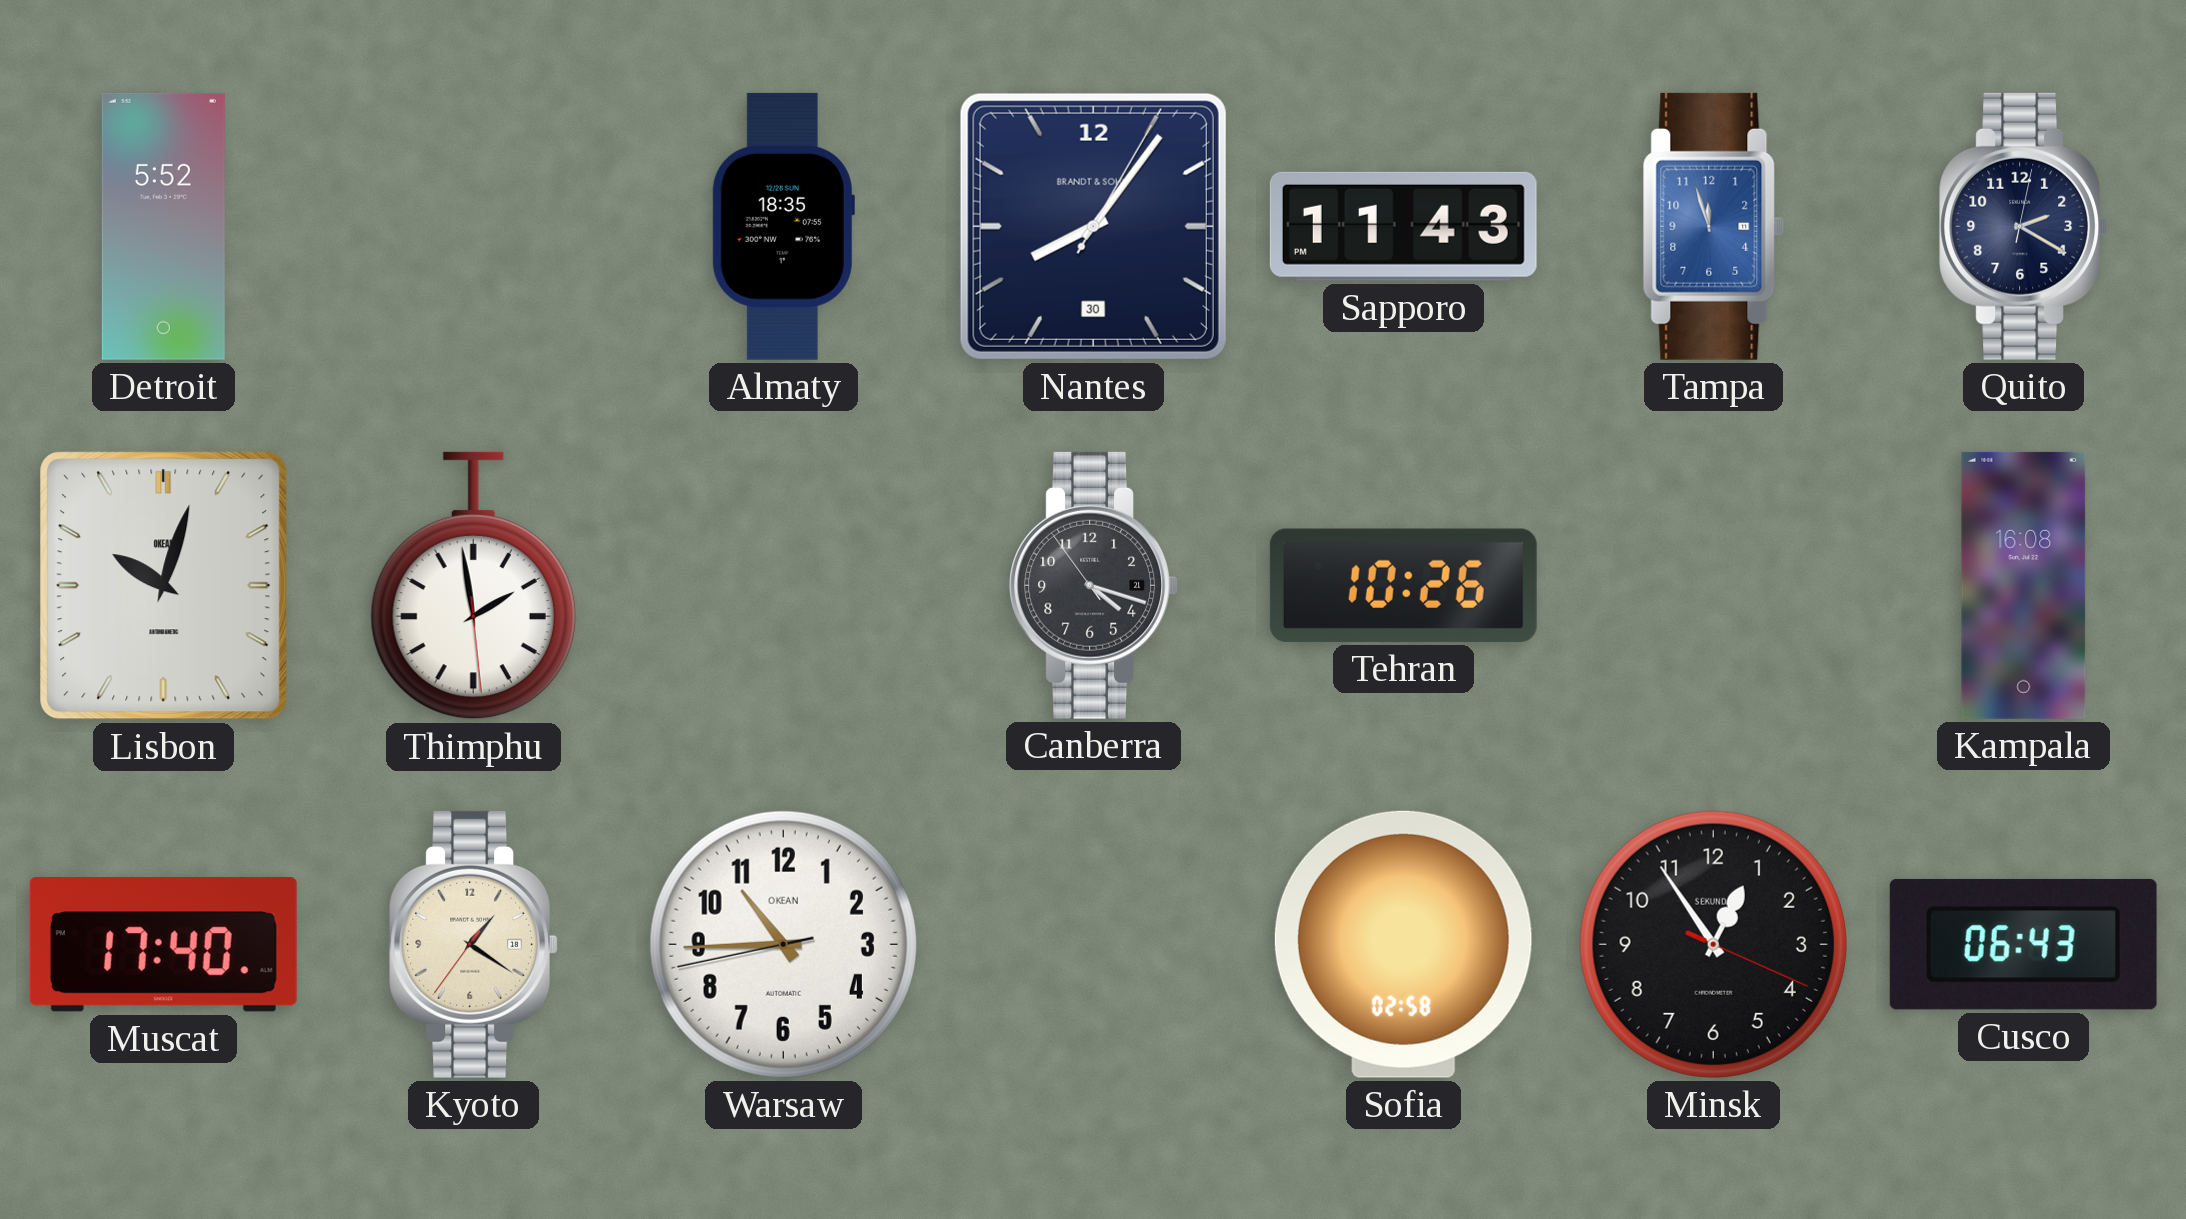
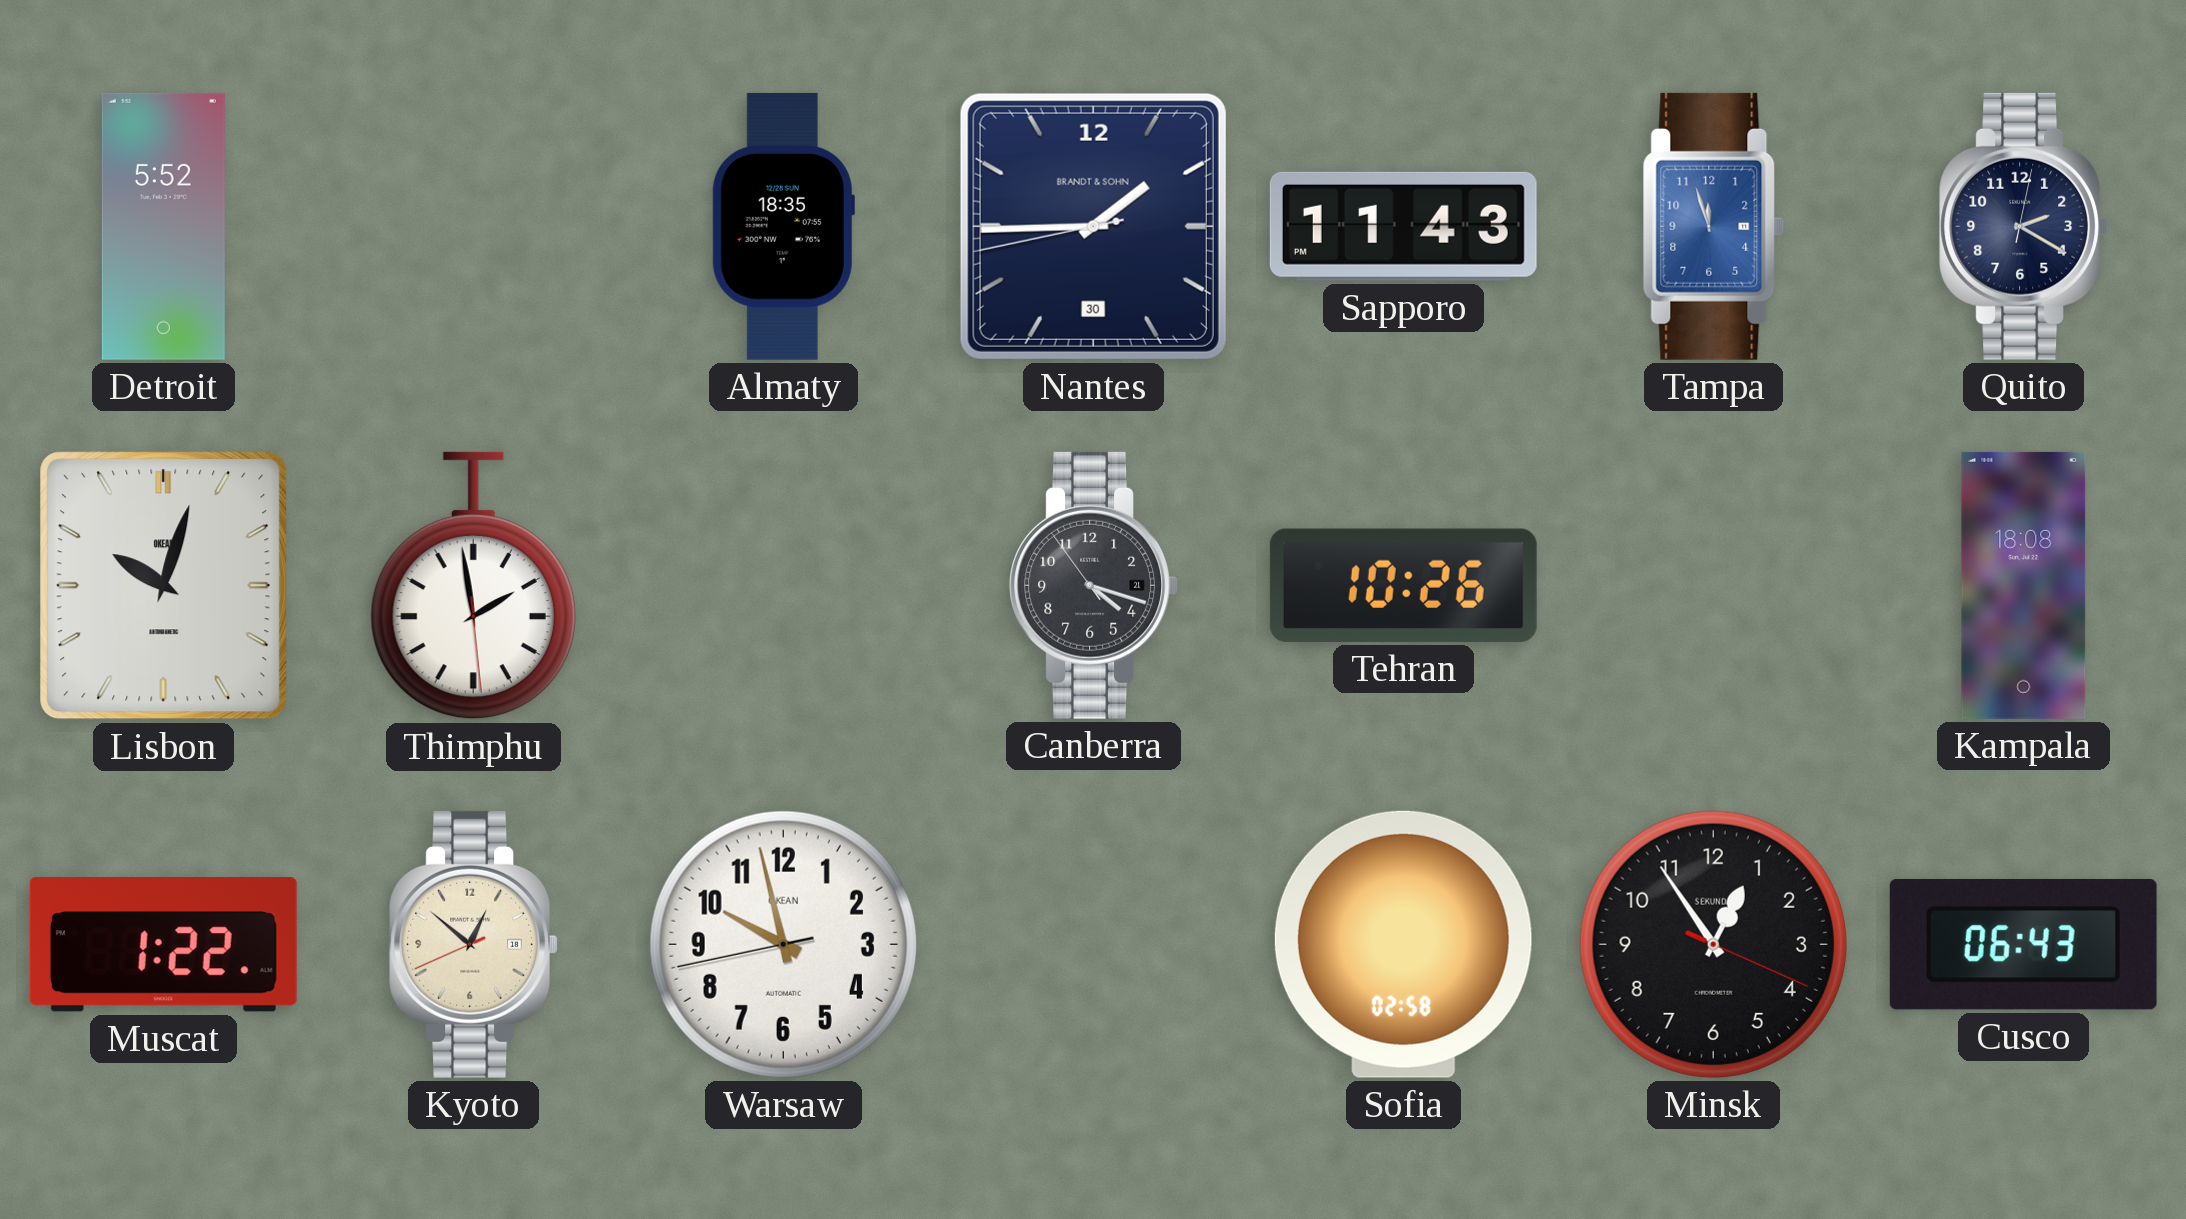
Nantes: 8:06 -> 1:44
Kampala: 16:08 -> 18:08
Muscat: 17:40 -> 1:22
Kyoto: 1:20 -> 12:51
Warsaw: 10:44 -> 9:57
